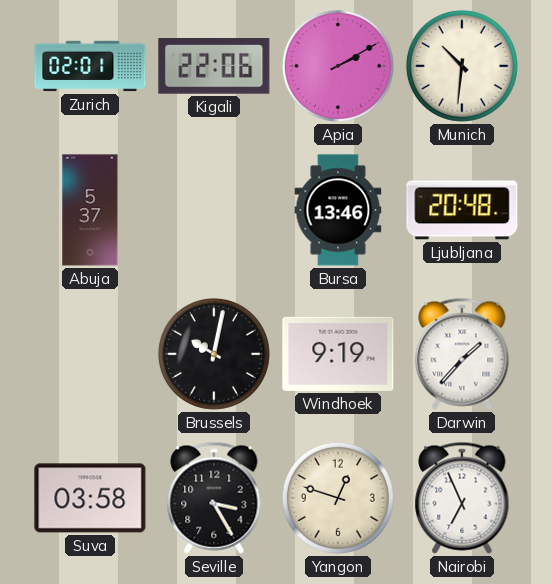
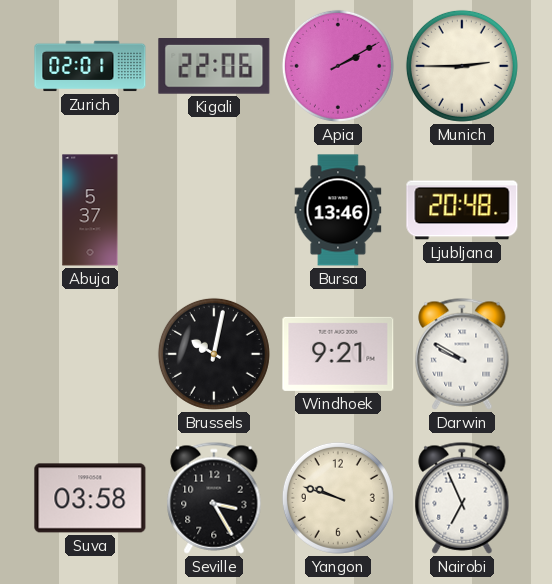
Munich: 10:31 -> 2:45
Windhoek: 9:19 -> 9:21
Darwin: 1:37 -> 9:50
Yangon: 12:48 -> 9:48
